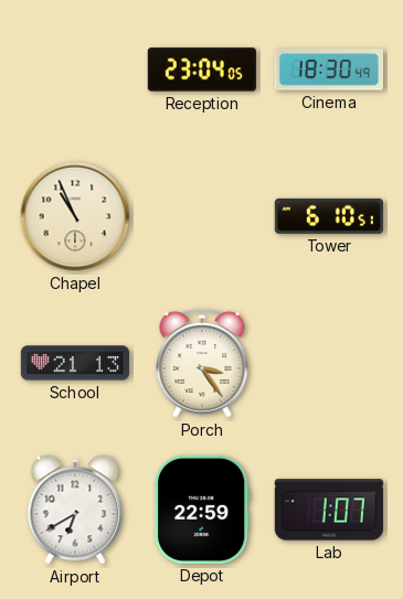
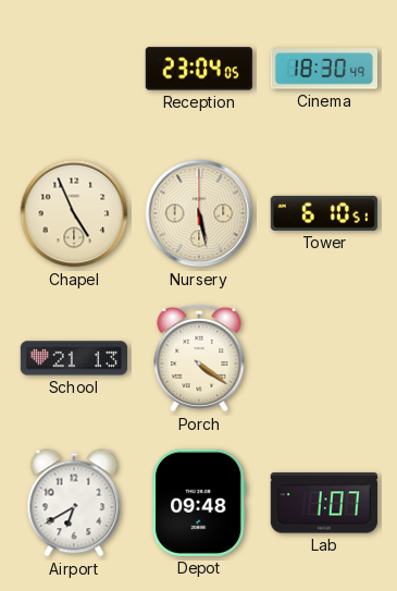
Chapel: 10:56 -> 4:56
Nursery: none -> 5:28
Porch: 3:24 -> 4:21
Depot: 22:59 -> 09:48
